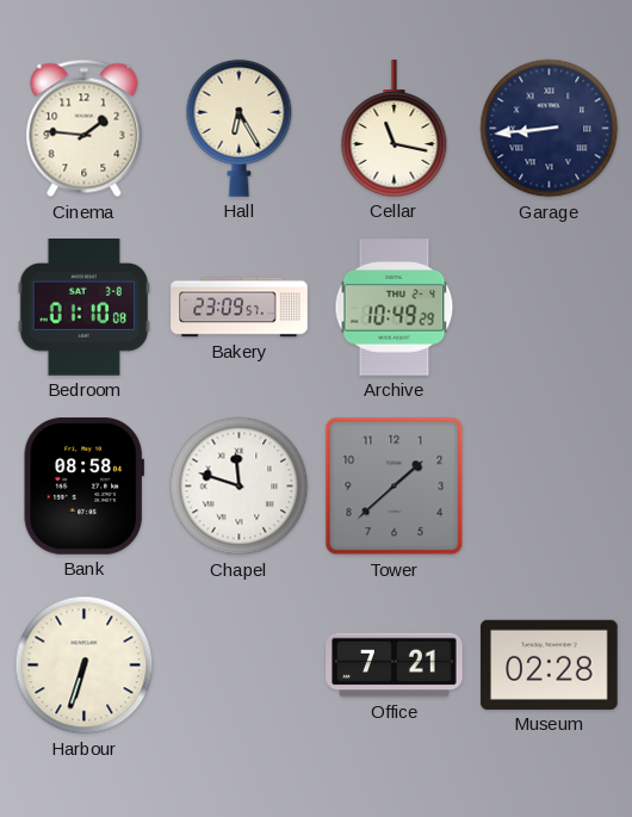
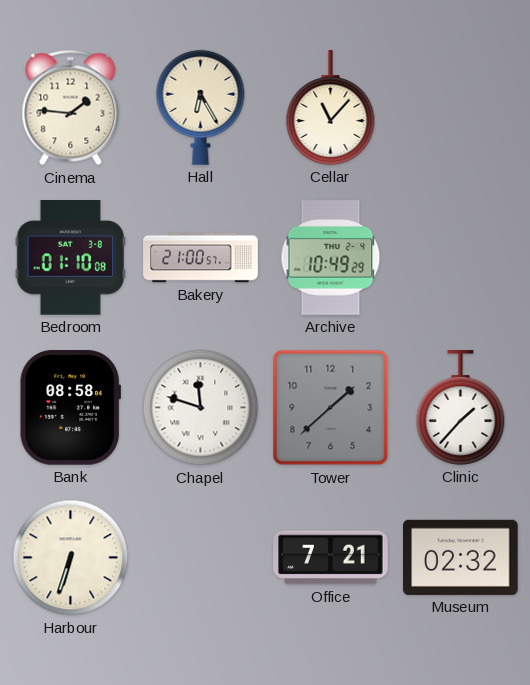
Cellar: 11:17 -> 11:07
Garage: 8:44 -> none
Bakery: 23:09 -> 21:00
Clinic: none -> 1:37
Museum: 02:28 -> 02:32
